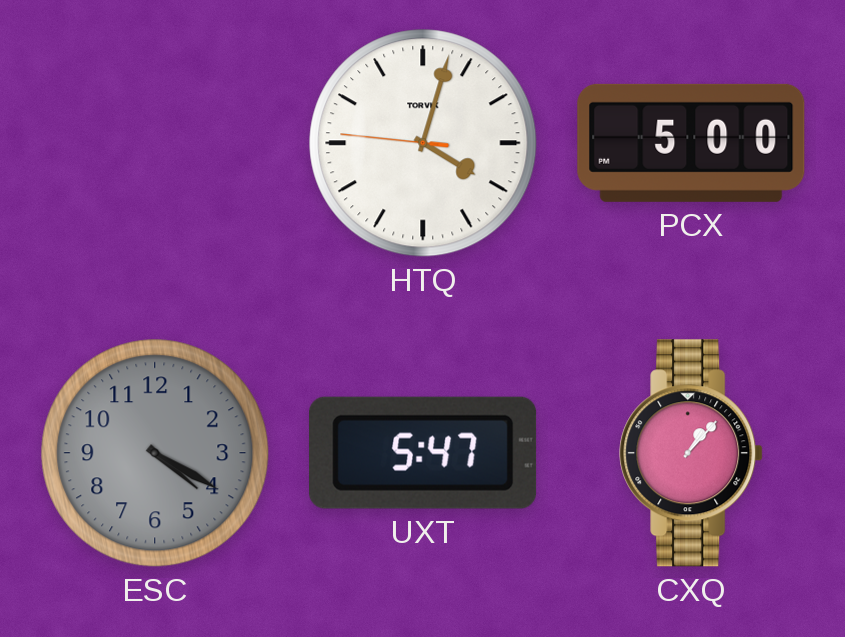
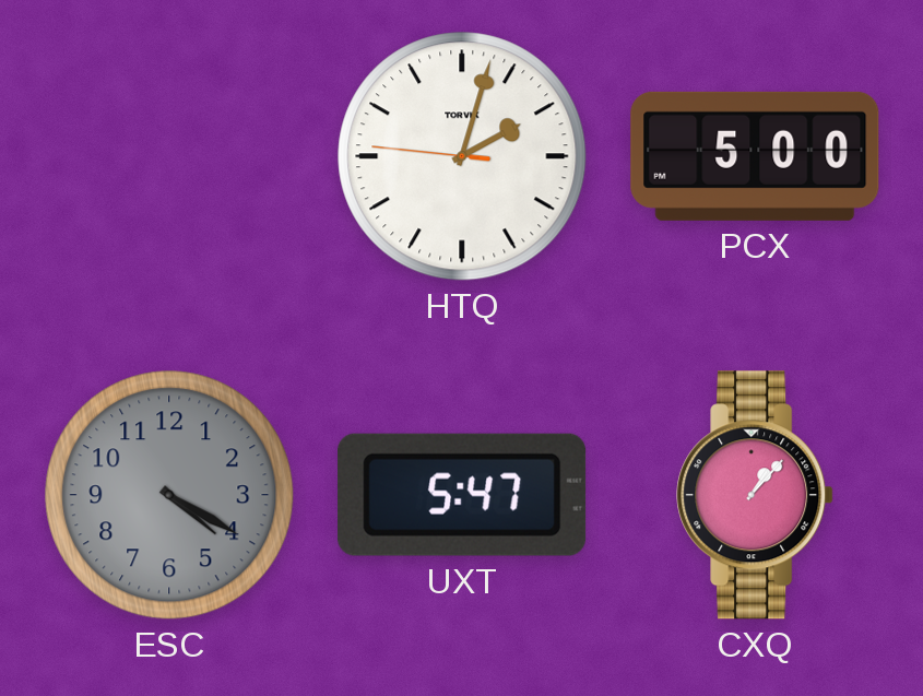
HTQ: 4:02 -> 2:02
